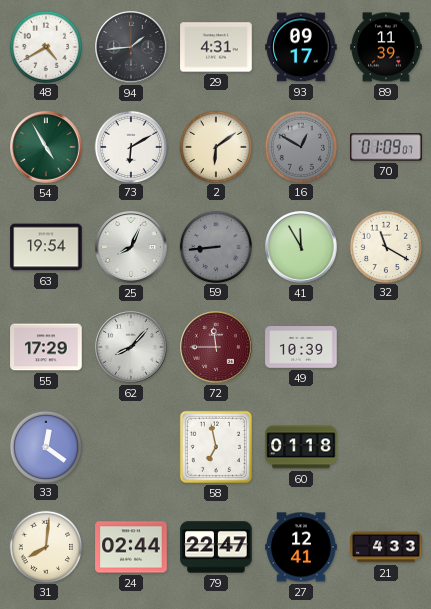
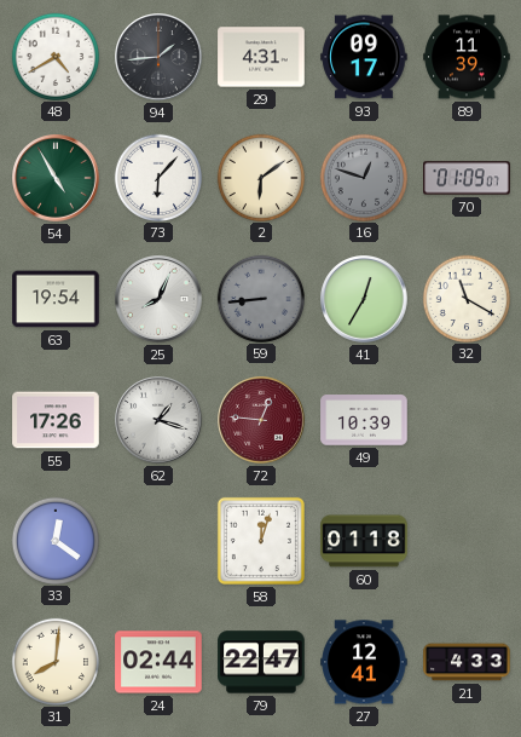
73: 6:10 -> 6:07
16: 12:50 -> 12:48
41: 11:55 -> 12:35
55: 17:29 -> 17:26
62: 8:07 -> 1:18
72: 11:45 -> 12:46
58: 6:58 -> 12:03
